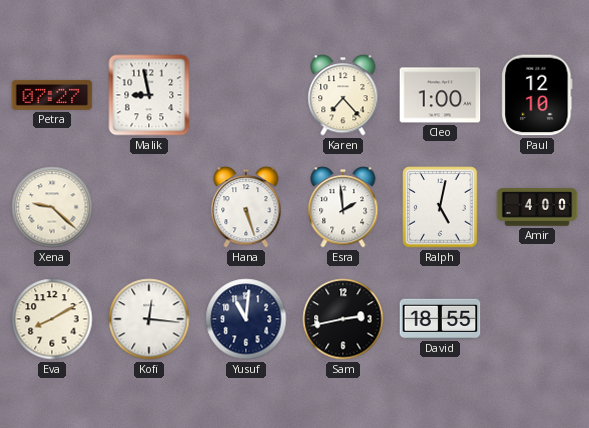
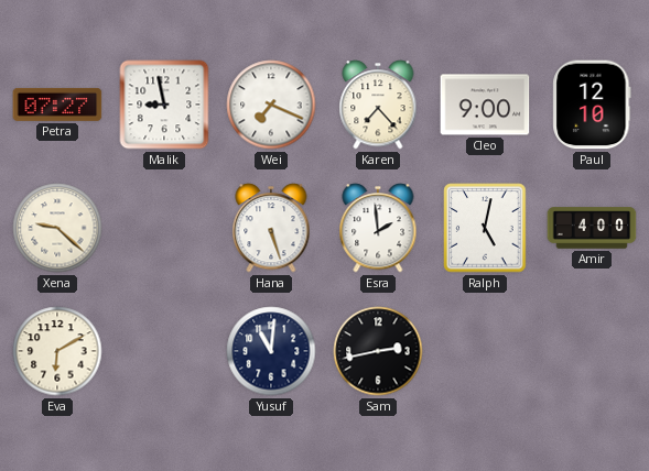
Wei: none -> 7:19
Cleo: 1:00 -> 9:00
Eva: 8:10 -> 6:10
Kofi: 12:16 -> none
David: 18:55 -> none
